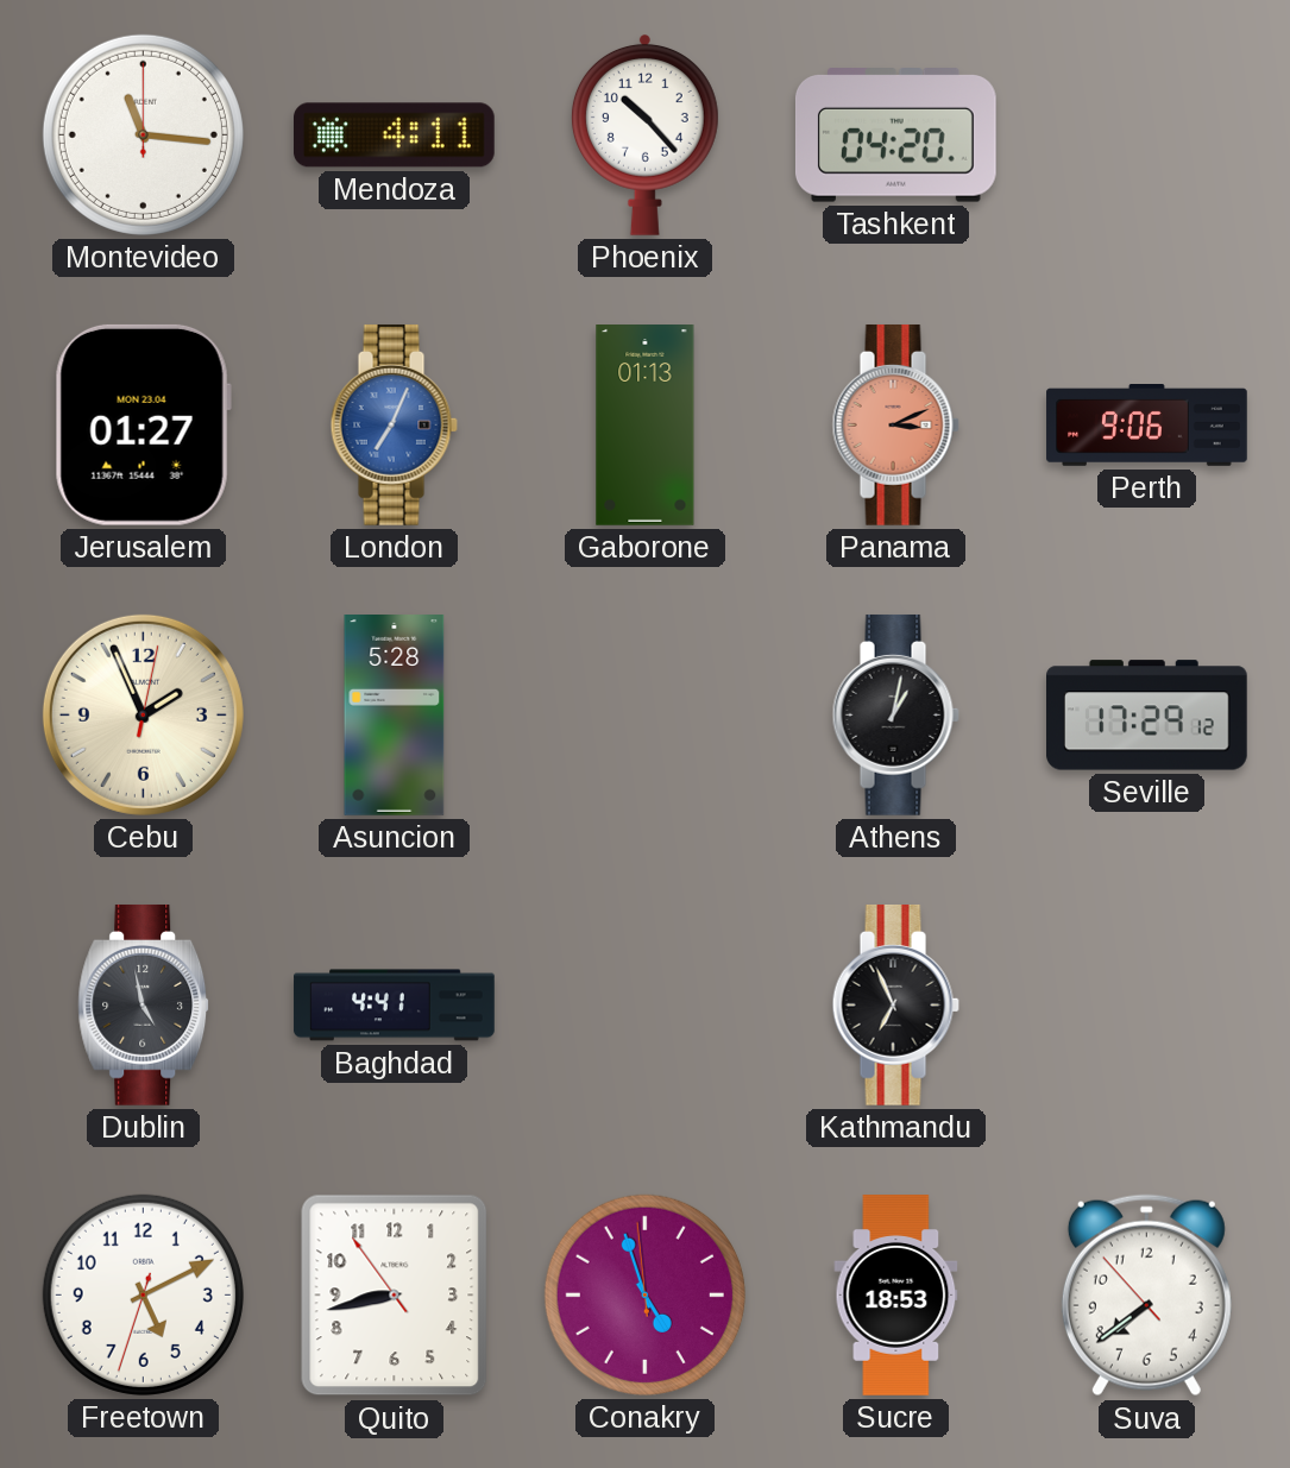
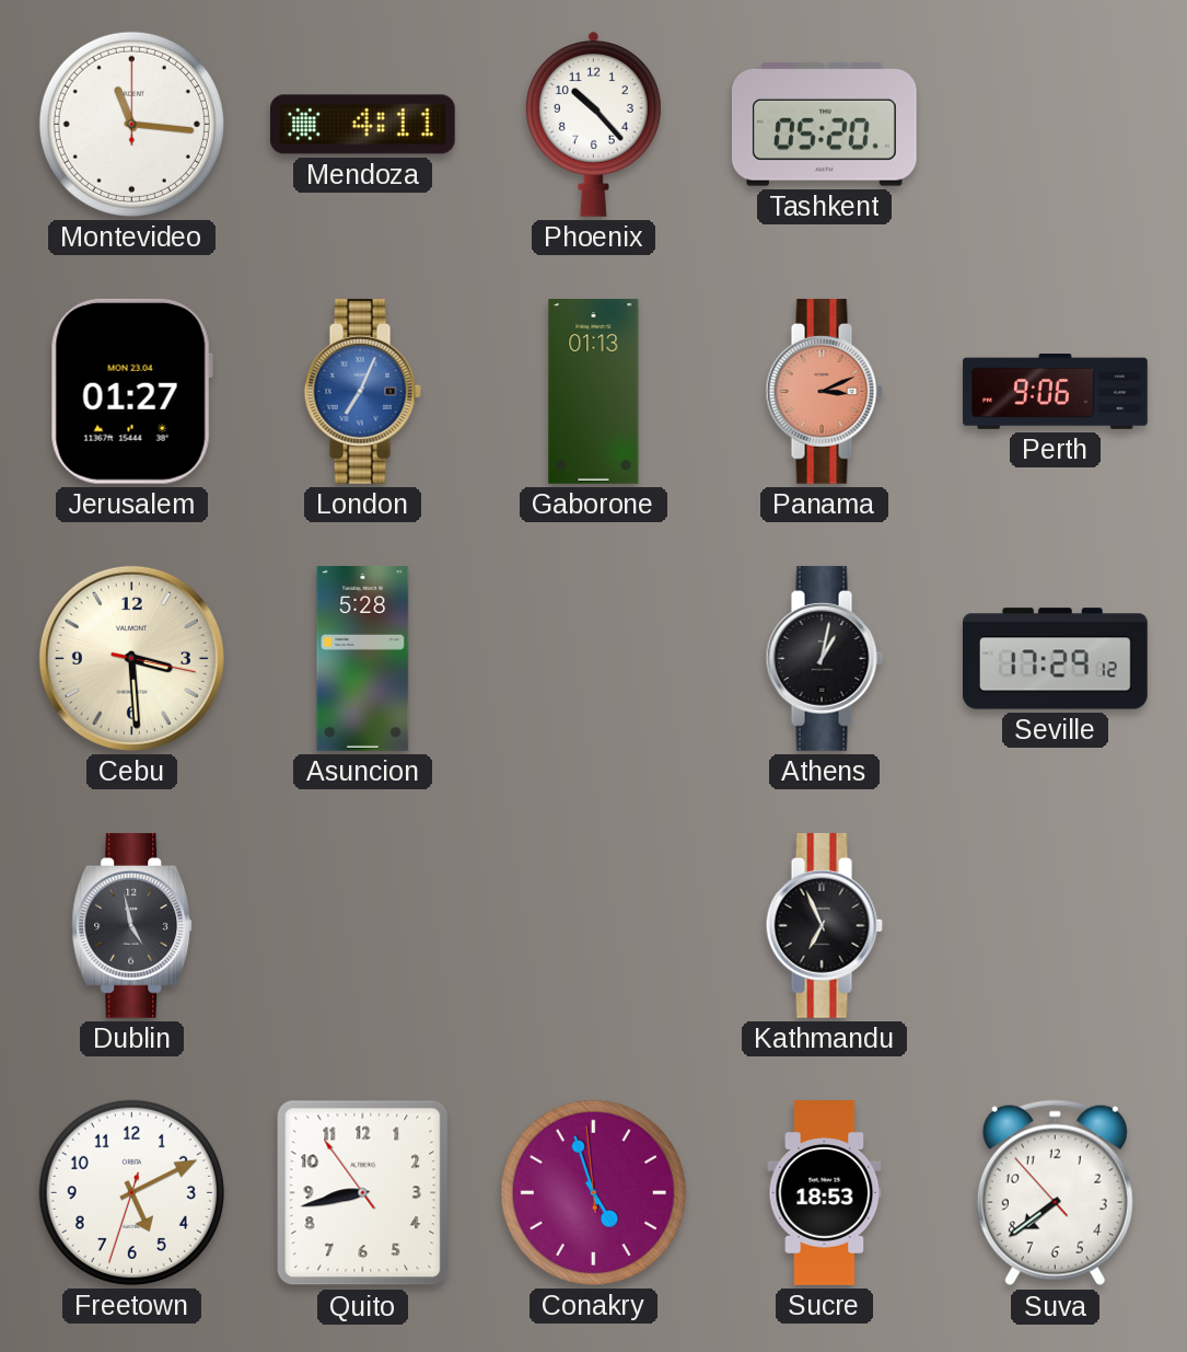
Tashkent: 04:20 -> 05:20
Cebu: 1:56 -> 3:29
Baghdad: 4:41 -> none
